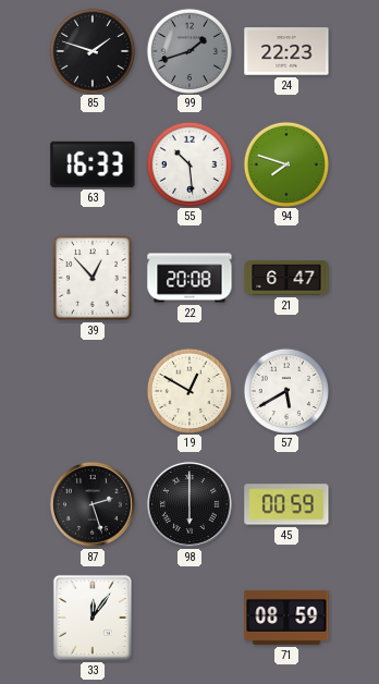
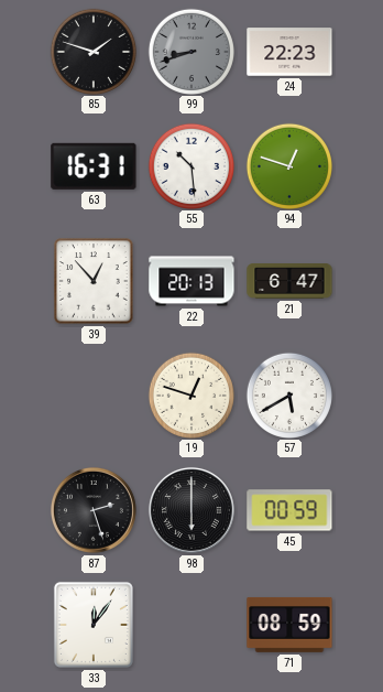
99: 1:42 -> 8:42
63: 16:33 -> 16:31
94: 7:48 -> 12:48
22: 20:08 -> 20:13
19: 12:50 -> 12:48
